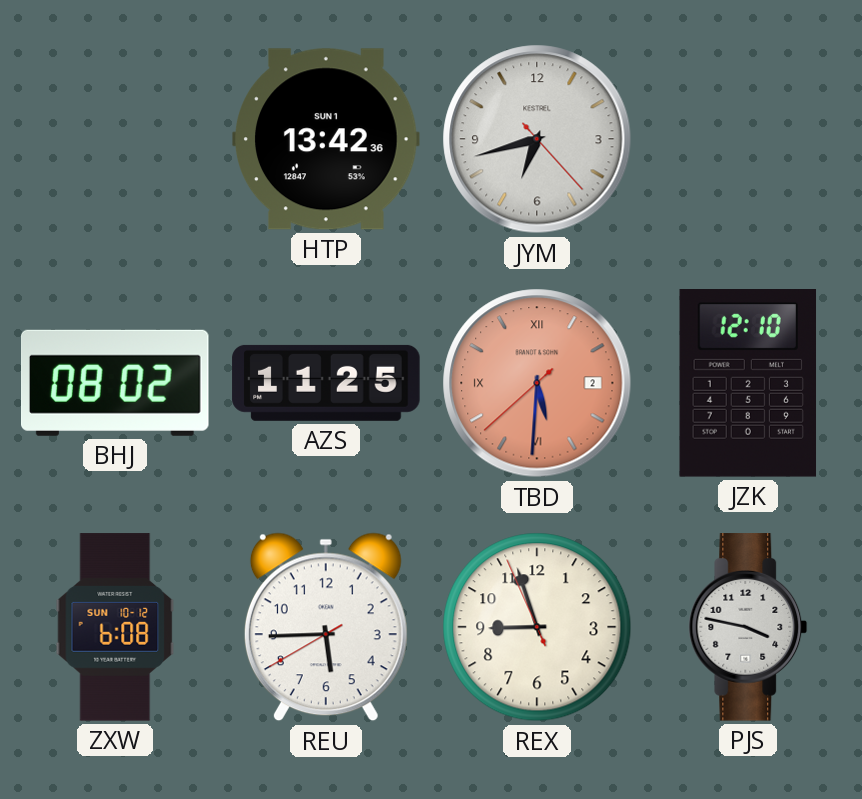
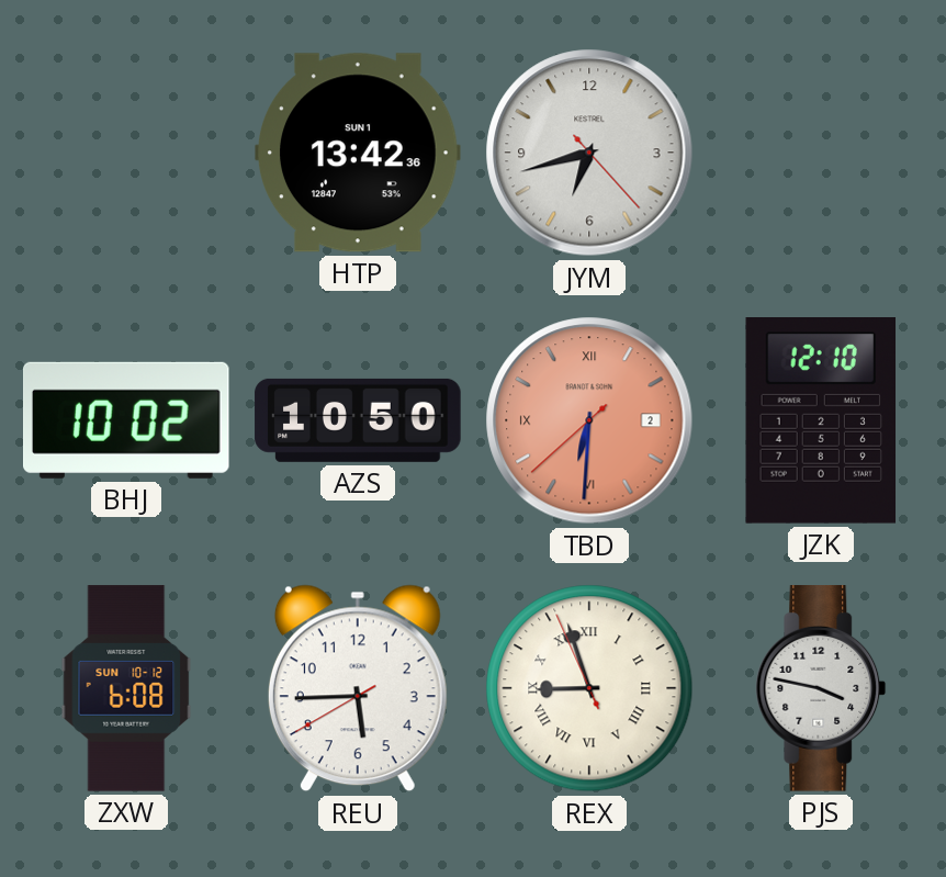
BHJ: 08:02 -> 10:02
AZS: 11:25 -> 10:50
TBD: 5:30 -> 6:30
REX numerals: Arabic -> Roman
